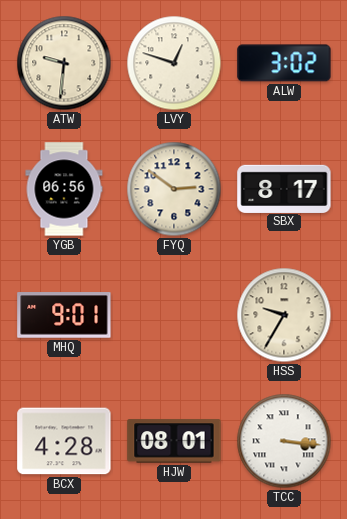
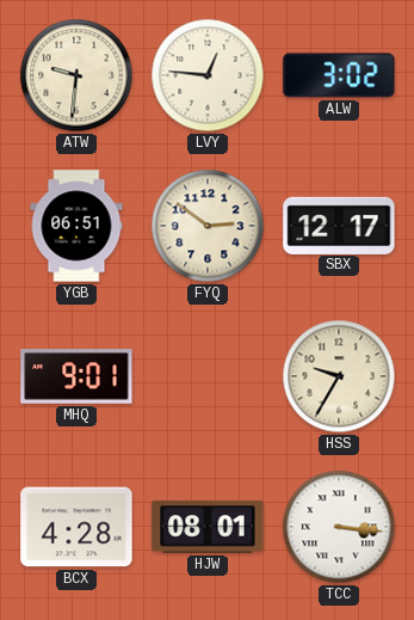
LVY: 12:48 -> 12:46
YGB: 06:56 -> 06:51
SBX: 8:17 -> 12:17
